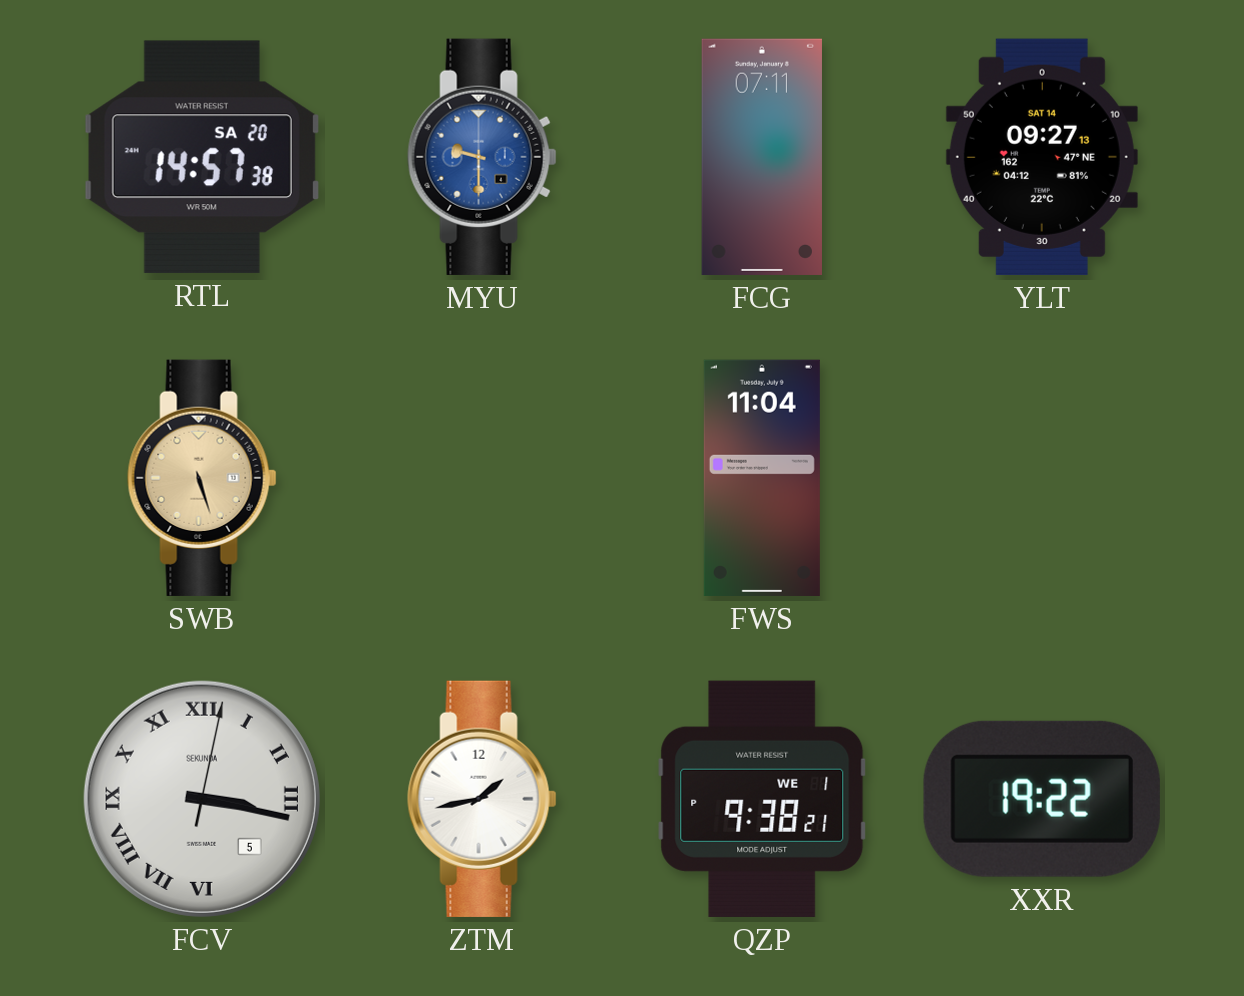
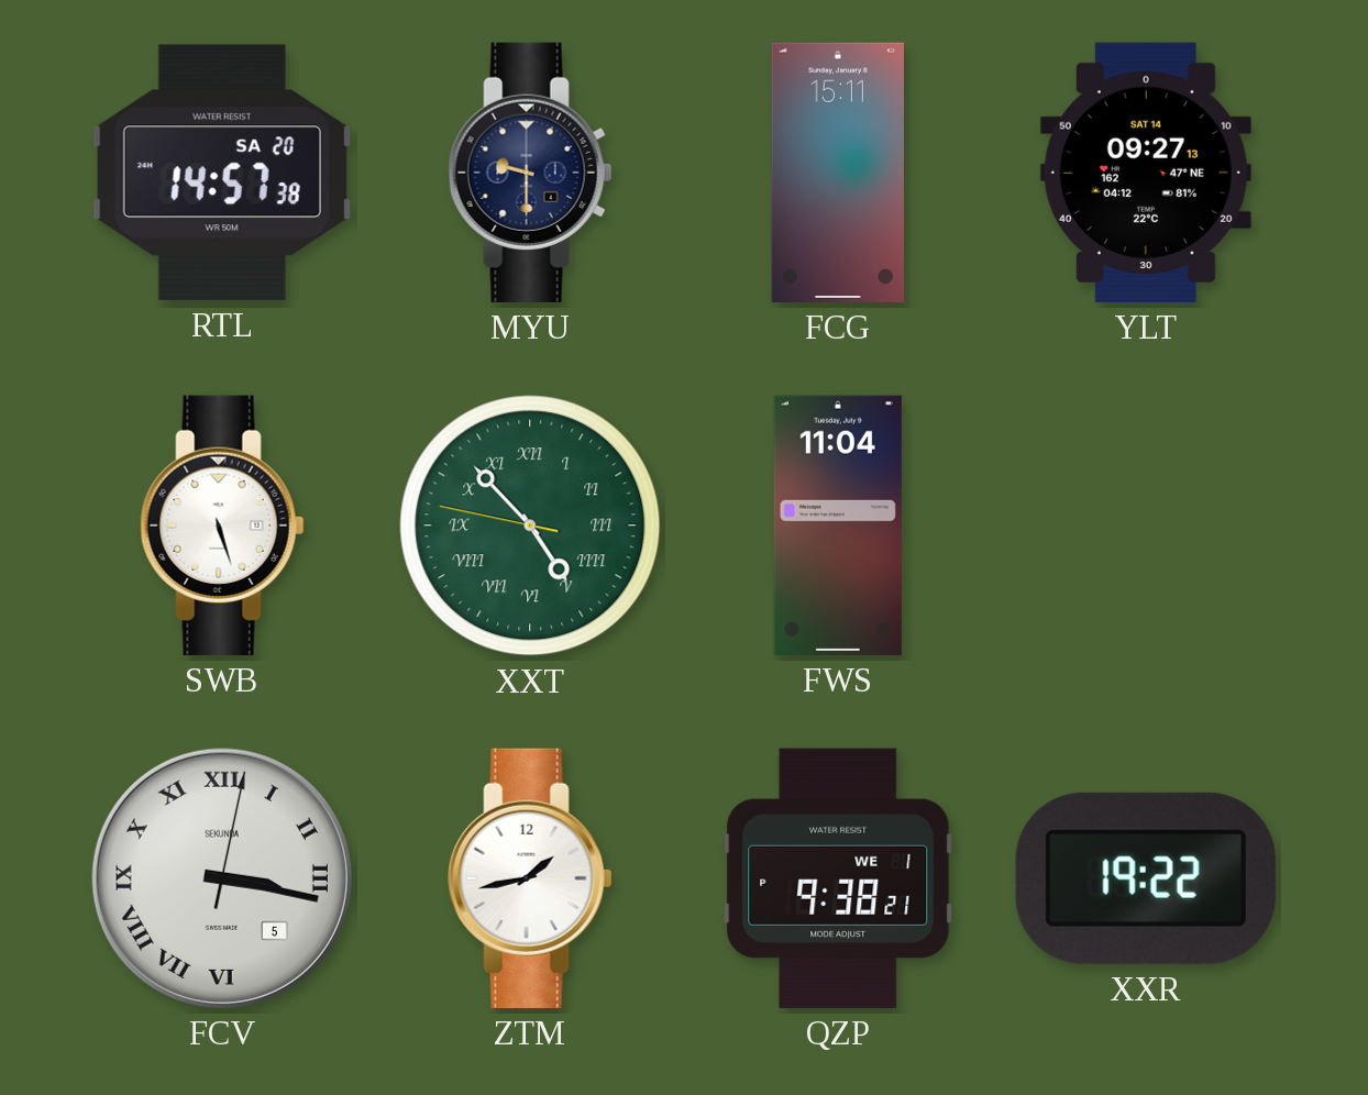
MYU dial: blue -> navy
FCG: 07:11 -> 15:11
SWB dial: champagne -> white
XXT: none -> 4:52
